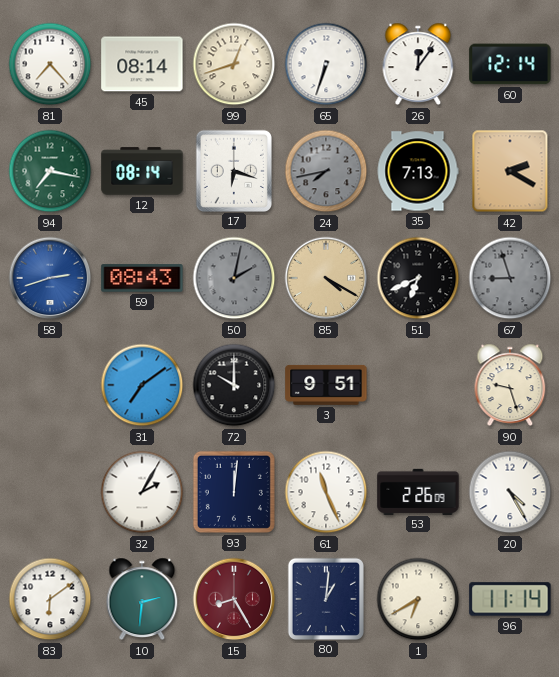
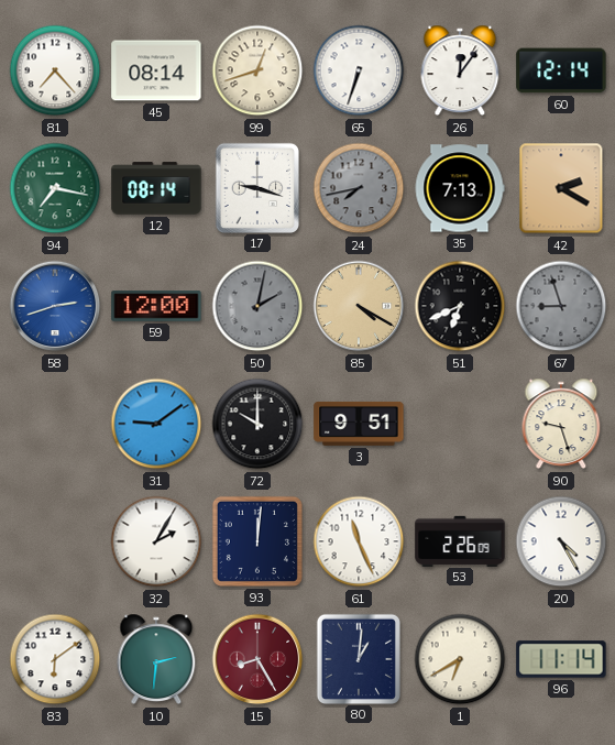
17: 6:18 -> 9:18
59: 08:43 -> 12:00
31: 7:09 -> 9:09
